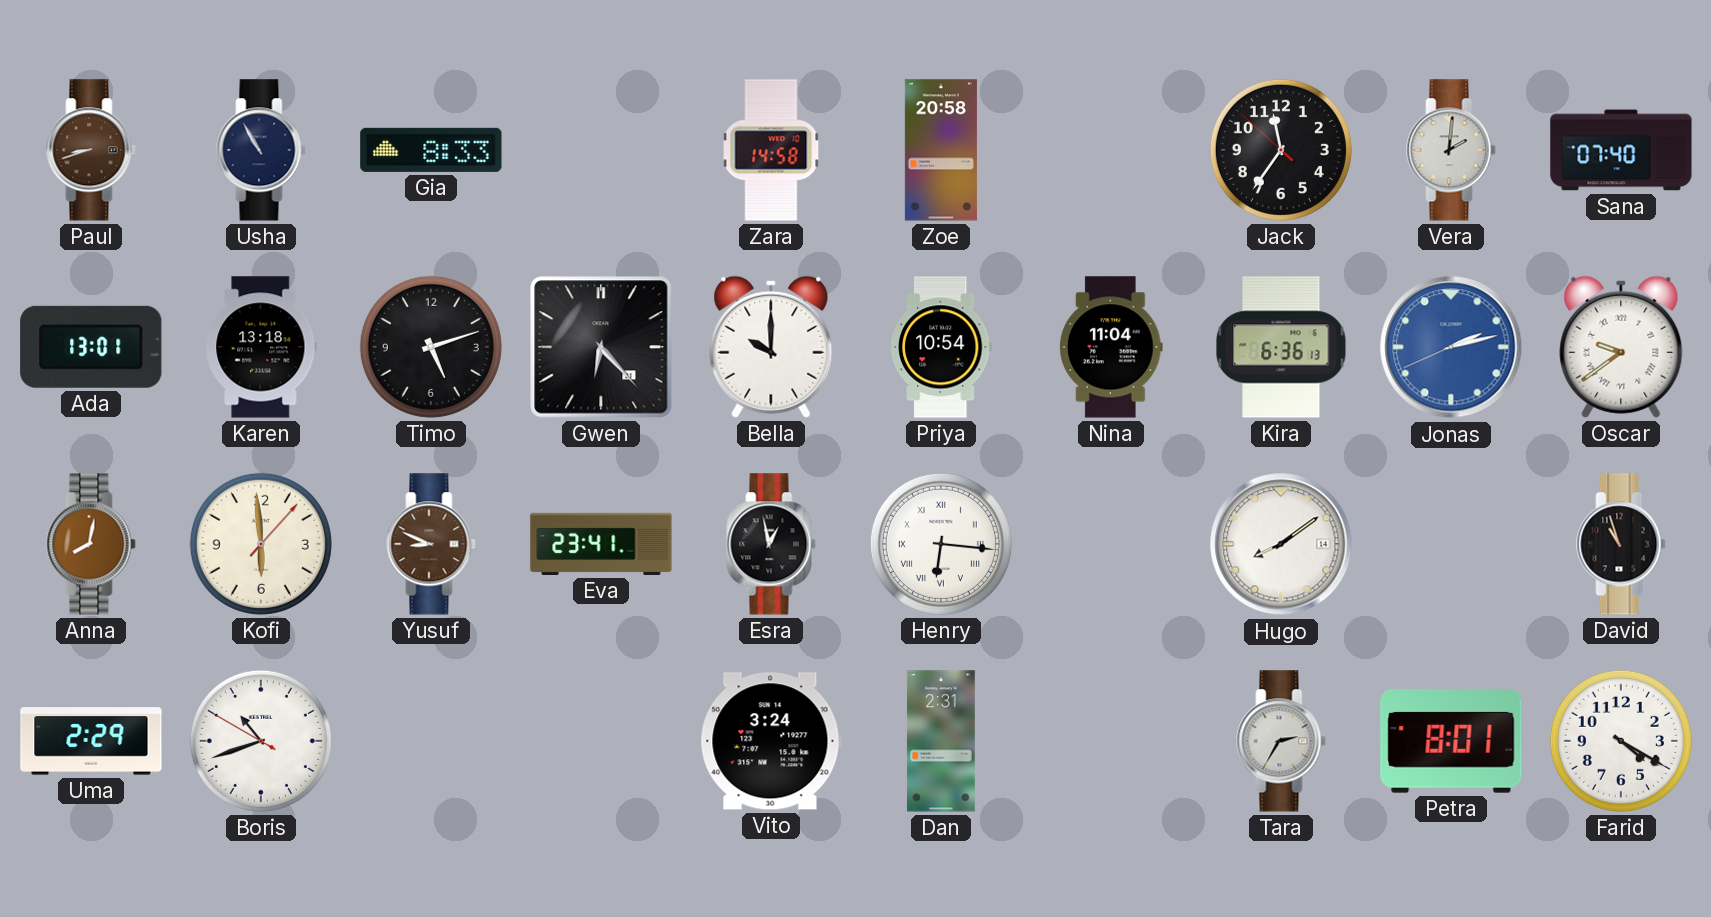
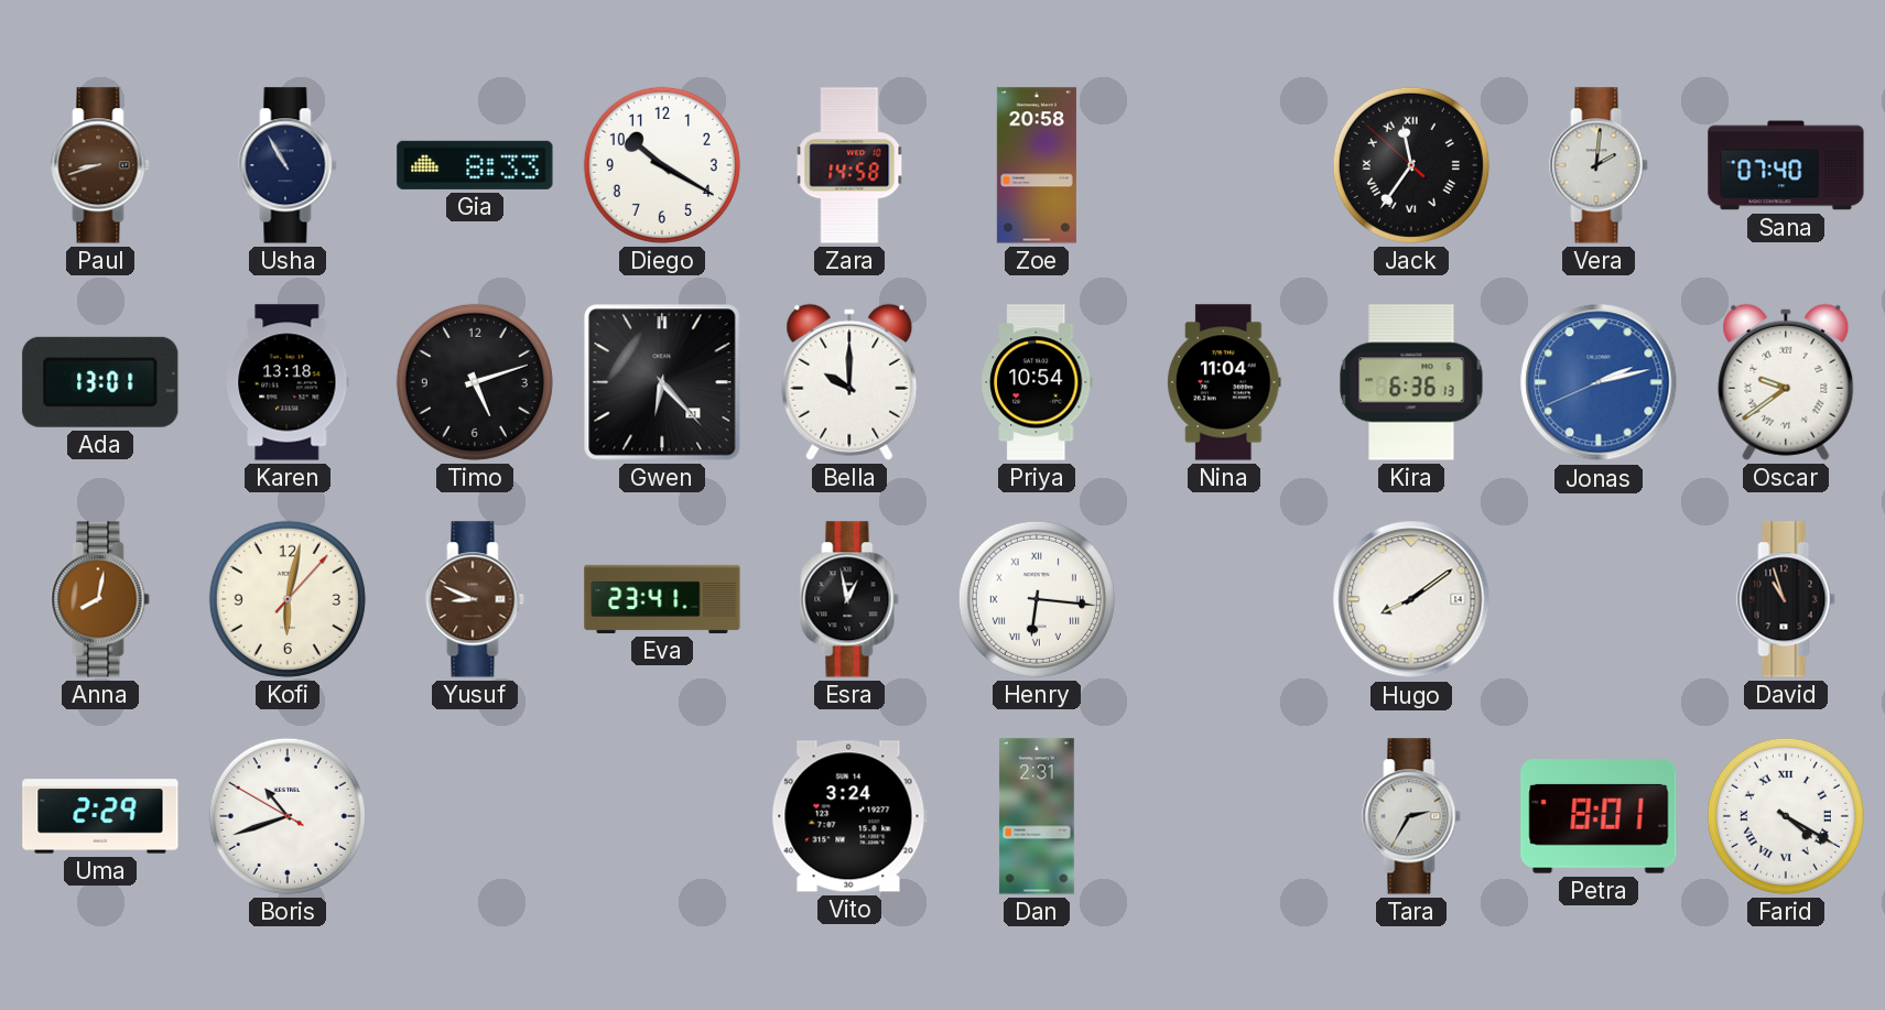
Diego: none -> 10:20
Jack numerals: Arabic -> Roman
Kofi: 5:59 -> 6:02
Farid numerals: Arabic -> Roman
